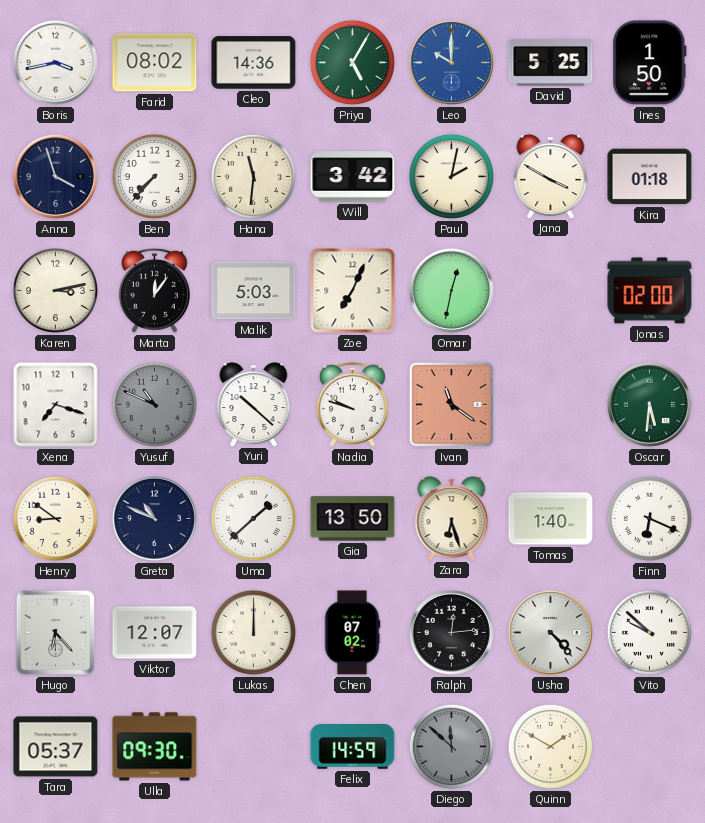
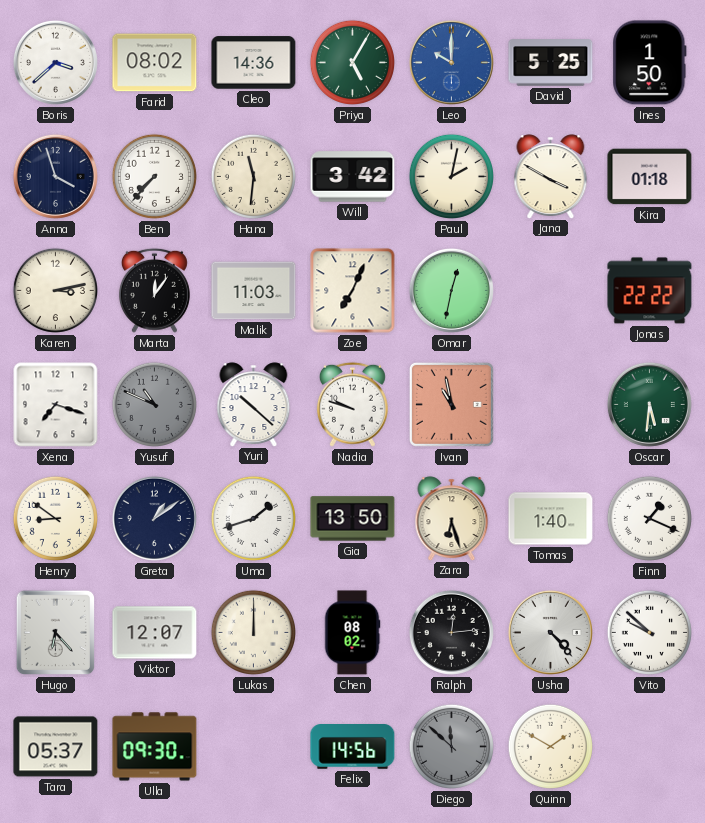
Boris: 3:43 -> 3:38
Malik: 5:03 -> 11:03
Jonas: 02:00 -> 22:22
Ivan: 11:21 -> 10:58
Greta: 10:49 -> 1:09
Uma: 1:38 -> 1:42
Finn: 6:19 -> 1:19
Chen: 07:02 -> 08:02
Felix: 14:59 -> 14:56
